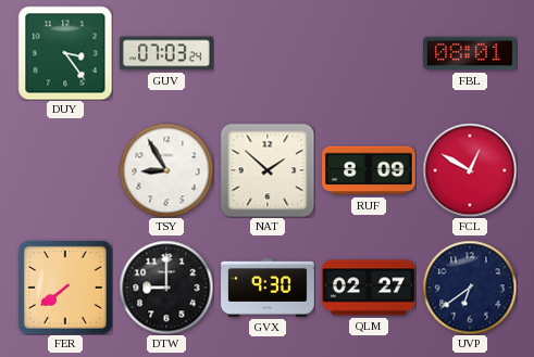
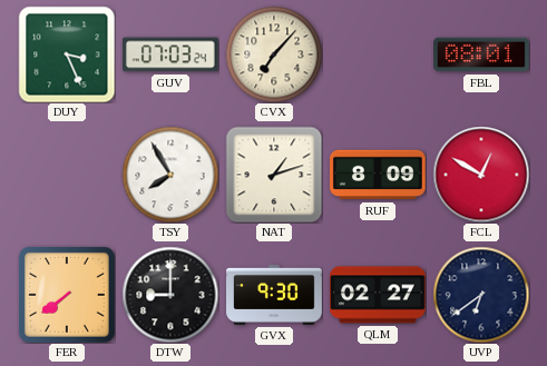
DUY: 3:24 -> 3:26
CVX: none -> 7:07
TSY: 8:55 -> 7:55
NAT: 1:52 -> 1:12
